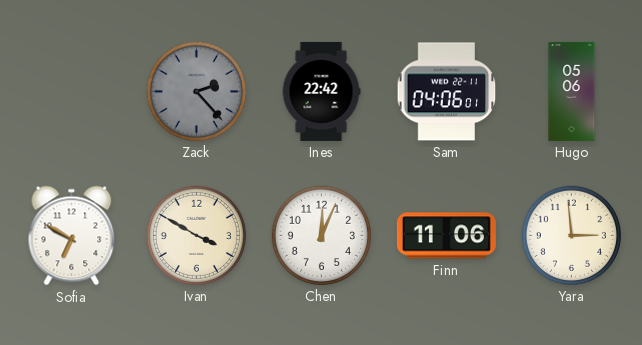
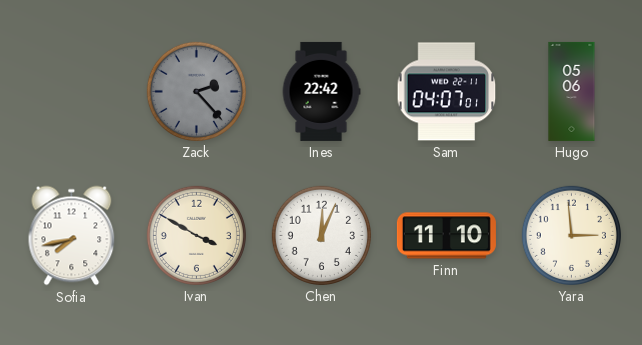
Sam: 04:06 -> 04:07
Sofia: 6:50 -> 7:43
Finn: 11:06 -> 11:10
